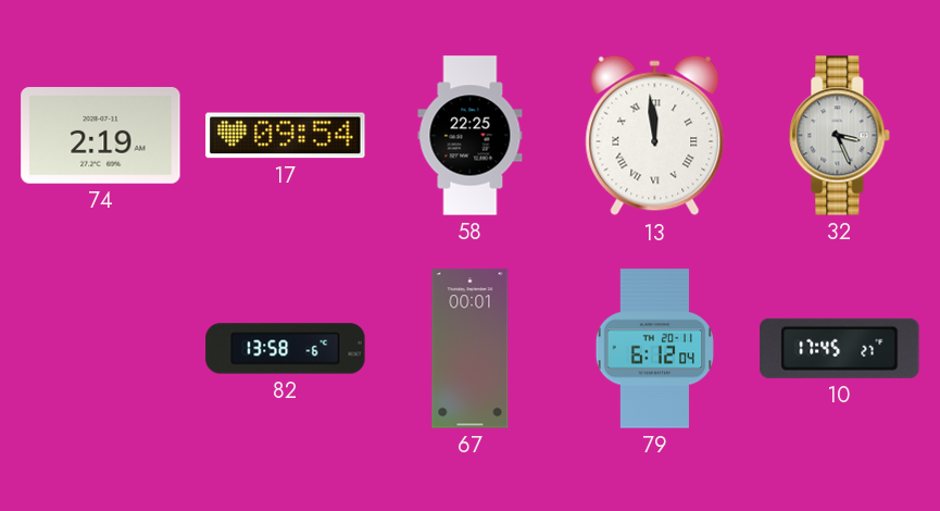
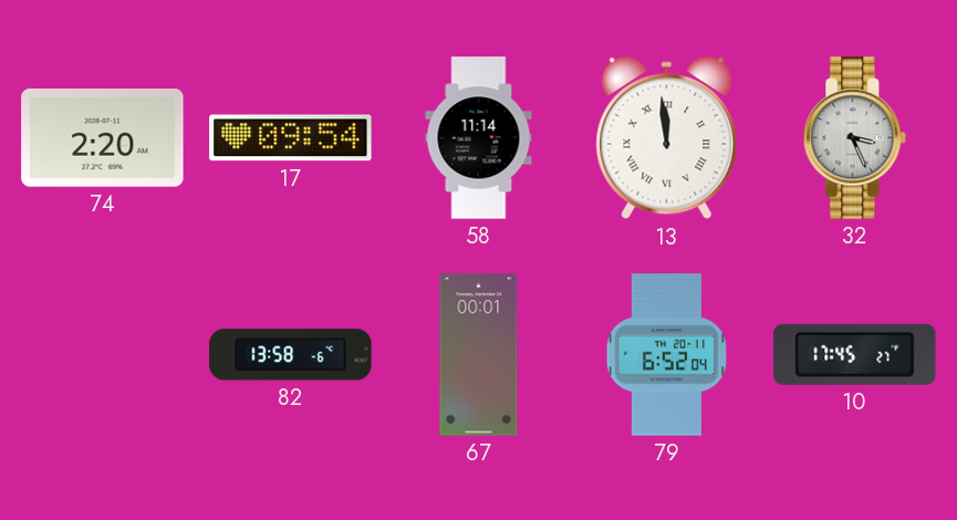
74: 2:19 -> 2:20
58: 22:25 -> 11:14
79: 6:12 -> 6:52
